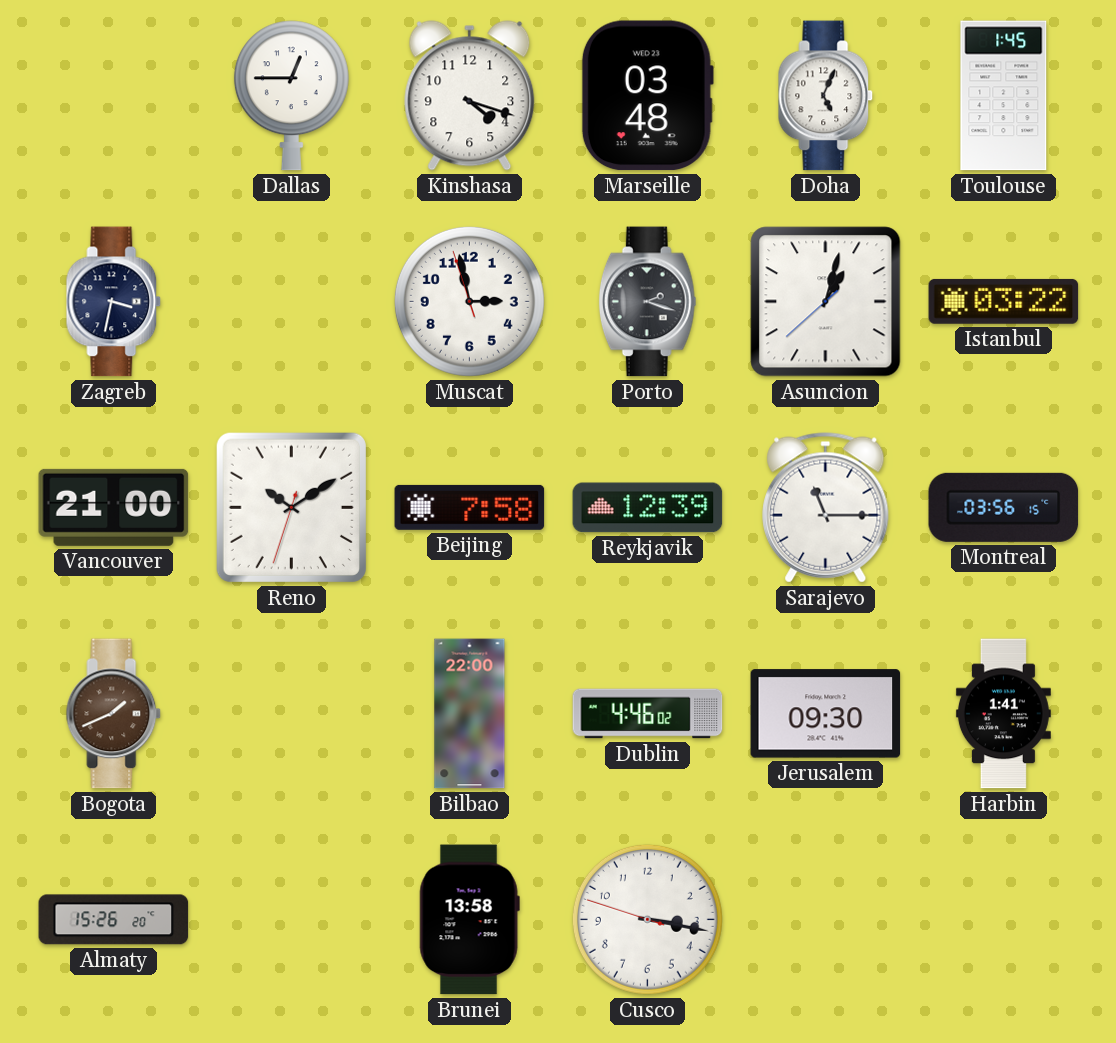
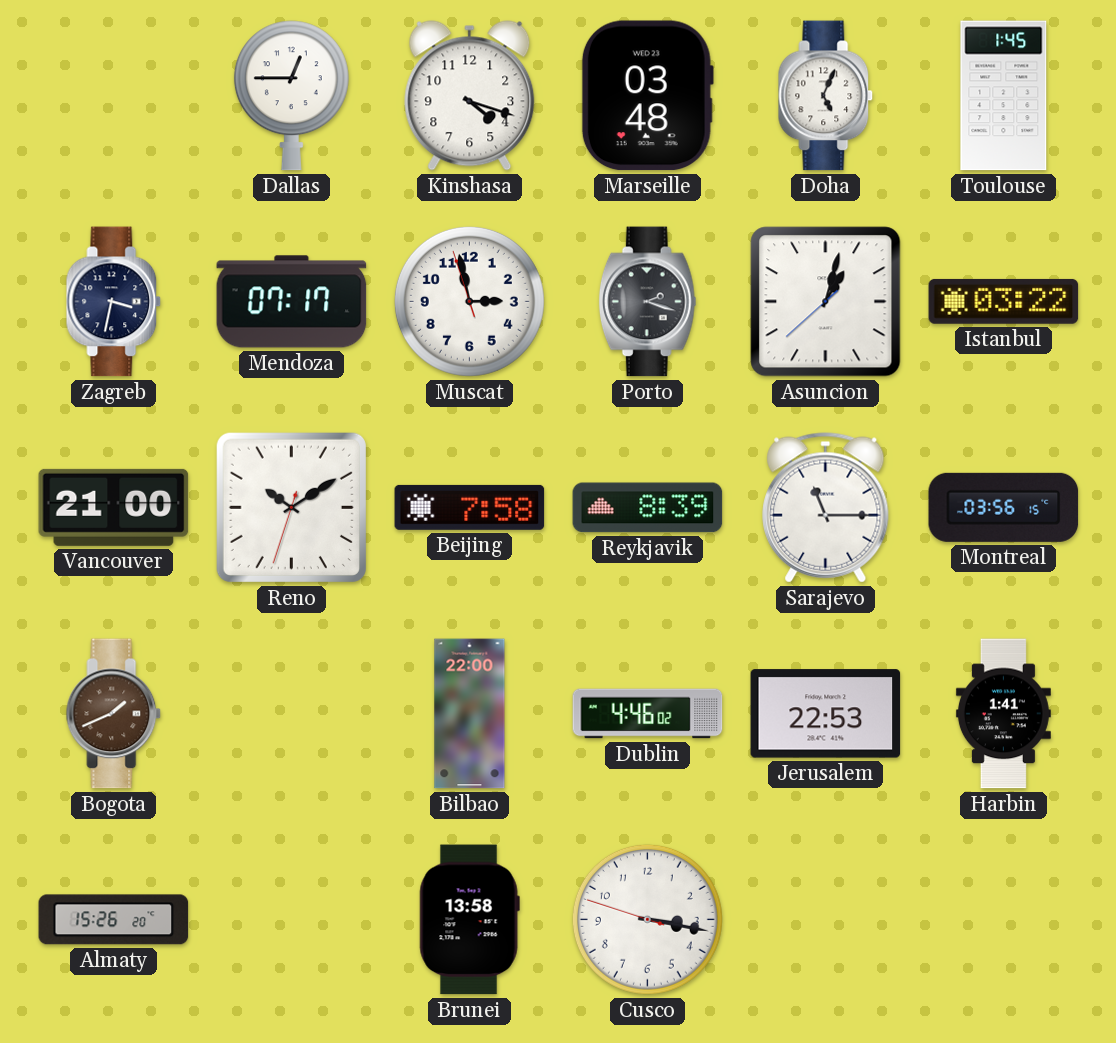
Mendoza: none -> 07:17
Reykjavik: 12:39 -> 8:39
Jerusalem: 09:30 -> 22:53
